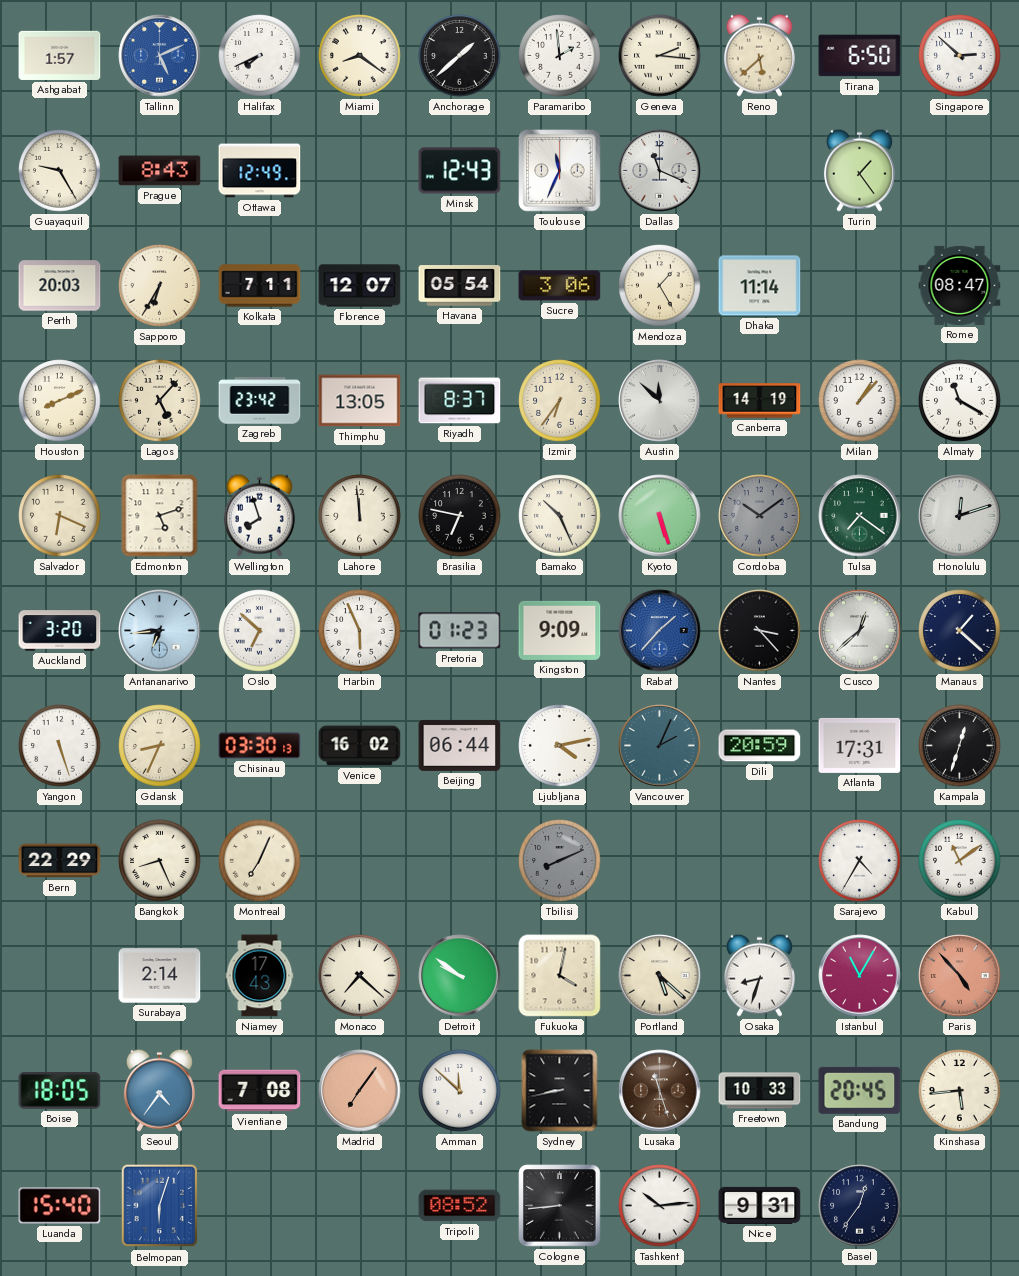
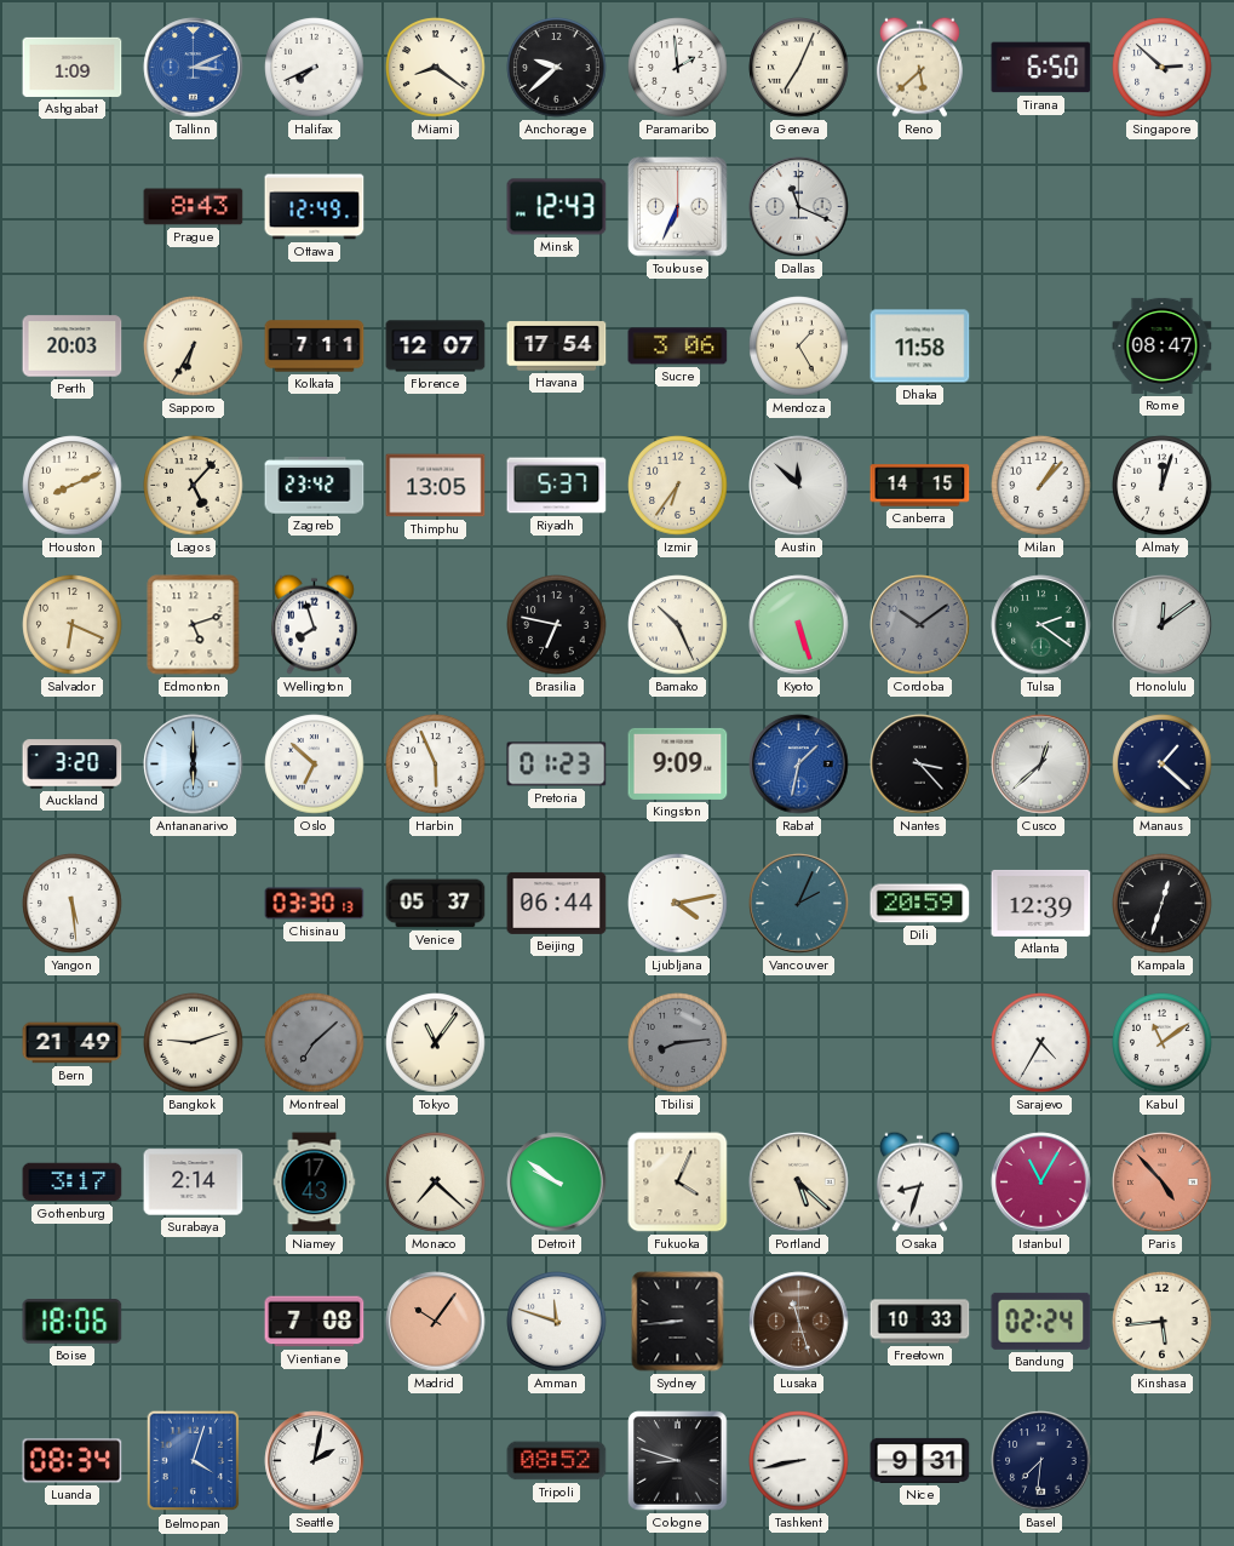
Ashgabat: 1:57 -> 1:09
Tallinn: 5:11 -> 3:11
Anchorage: 1:38 -> 9:38
Geneva: 2:16 -> 7:04
Guayaquil: 9:25 -> none
Toulouse: 11:34 -> 6:34
Turin: 1:24 -> none
Havana: 05:54 -> 17:54
Dhaka: 11:14 -> 11:58
Riyadh: 8:37 -> 5:37
Canberra: 14:19 -> 14:15
Almaty: 11:20 -> 12:03
Lahore: 11:59 -> none
Tulsa: 7:21 -> 2:21
Honolulu: 12:12 -> 12:09
Antananarivo: 6:44 -> 6:00
Rabat: 1:37 -> 1:32
Yangon: 5:27 -> 5:29
Gdansk: 8:34 -> none
Venice: 16:02 -> 05:37
Atlanta: 17:31 -> 12:39
Bern: 22:29 -> 21:49
Bangkok: 8:26 -> 9:12
Montreal: 7:04 -> 7:08
Montreal dial: cream -> grey
Tokyo: none -> 11:06
Tbilisi: 8:11 -> 8:14
Gothenburg: none -> 3:17
Fukuoka: 4:02 -> 4:04
Boise: 18:05 -> 18:06
Seoul: 4:36 -> none
Madrid: 7:06 -> 10:06
Amman: 11:52 -> 11:48
Sydney: 8:43 -> 8:44
Bandung: 20:45 -> 02:24
Luanda: 15:40 -> 08:34
Belmopan: 6:03 -> 4:03
Seattle: none -> 2:02
Cologne: 8:44 -> 8:48
Tashkent: 10:14 -> 8:43
Basel: 12:36 -> 7:31
